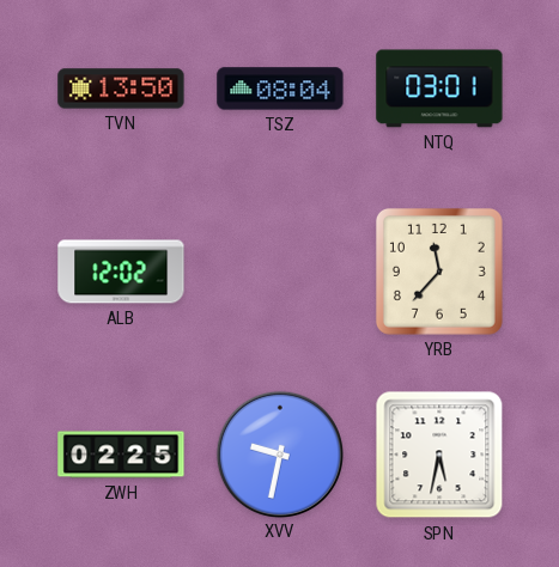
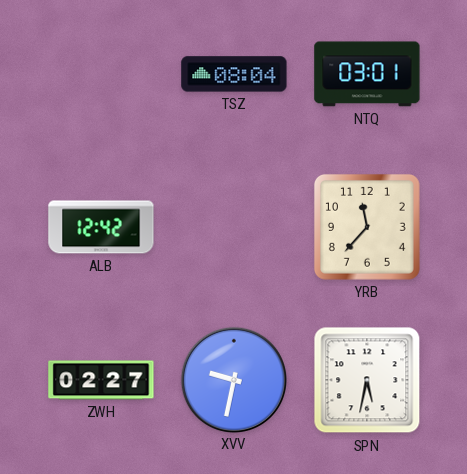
TVN: 13:50 -> none
ALB: 12:02 -> 12:42
ZWH: 02:25 -> 02:27
